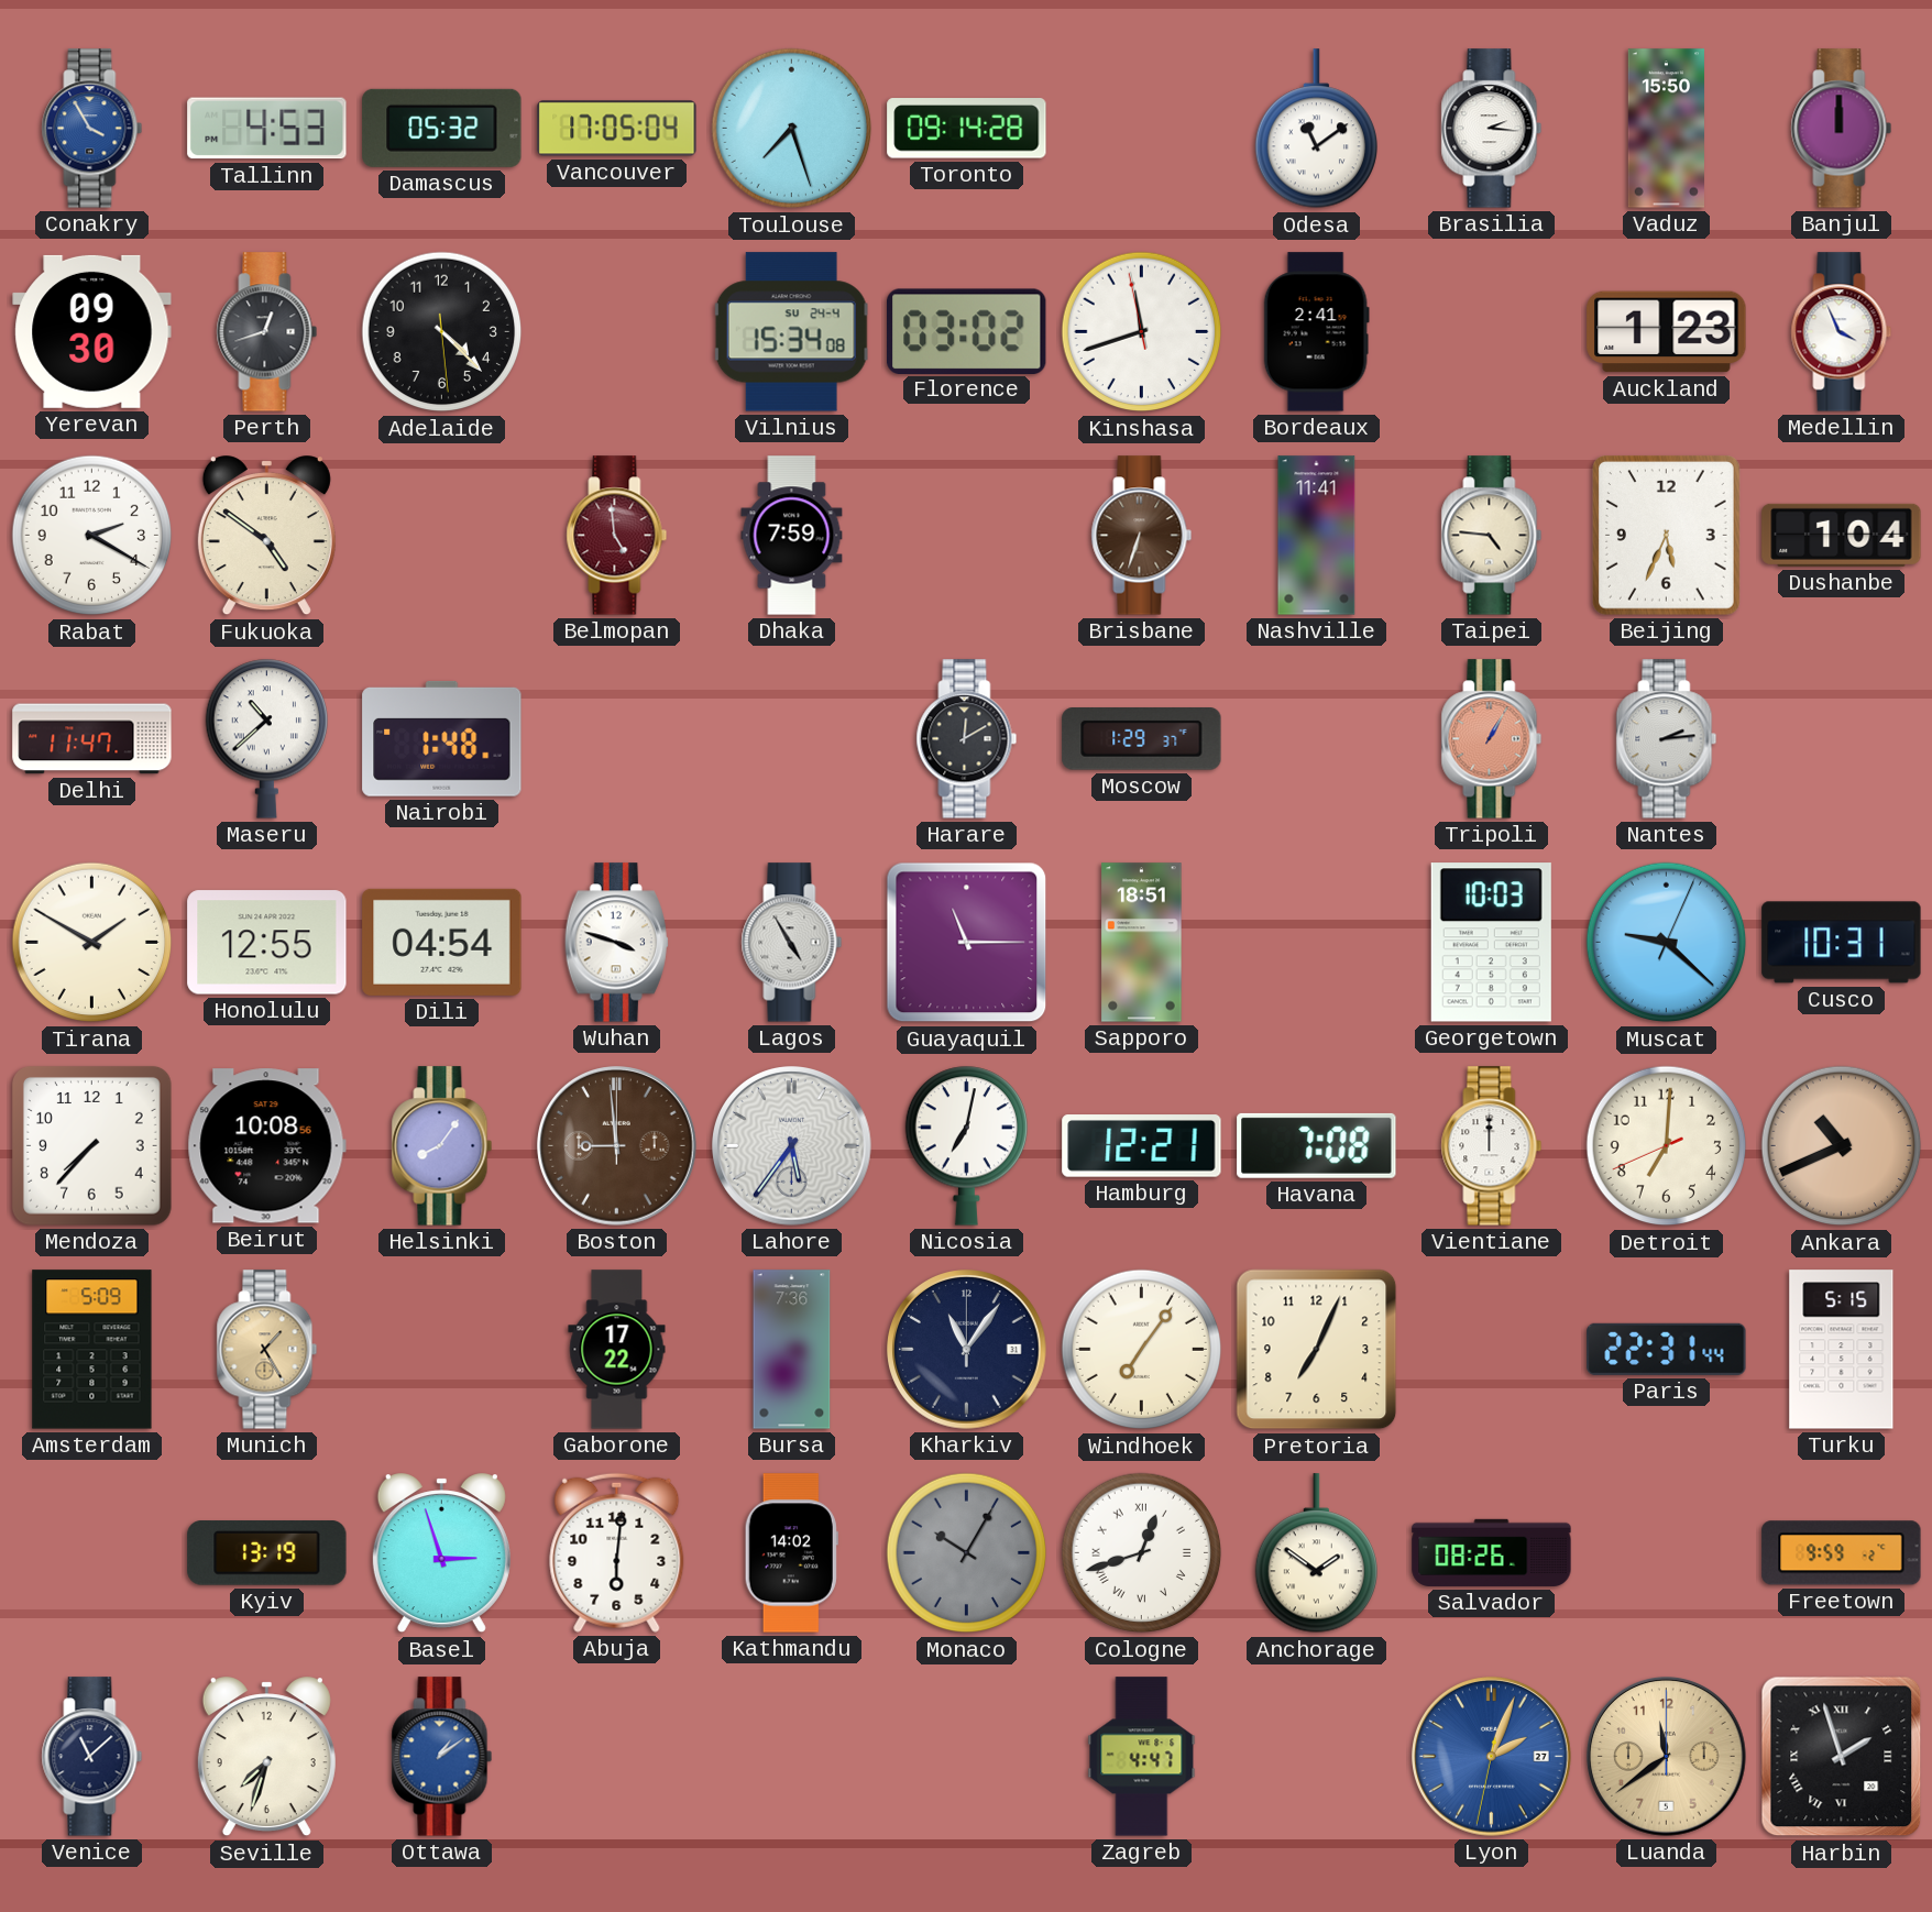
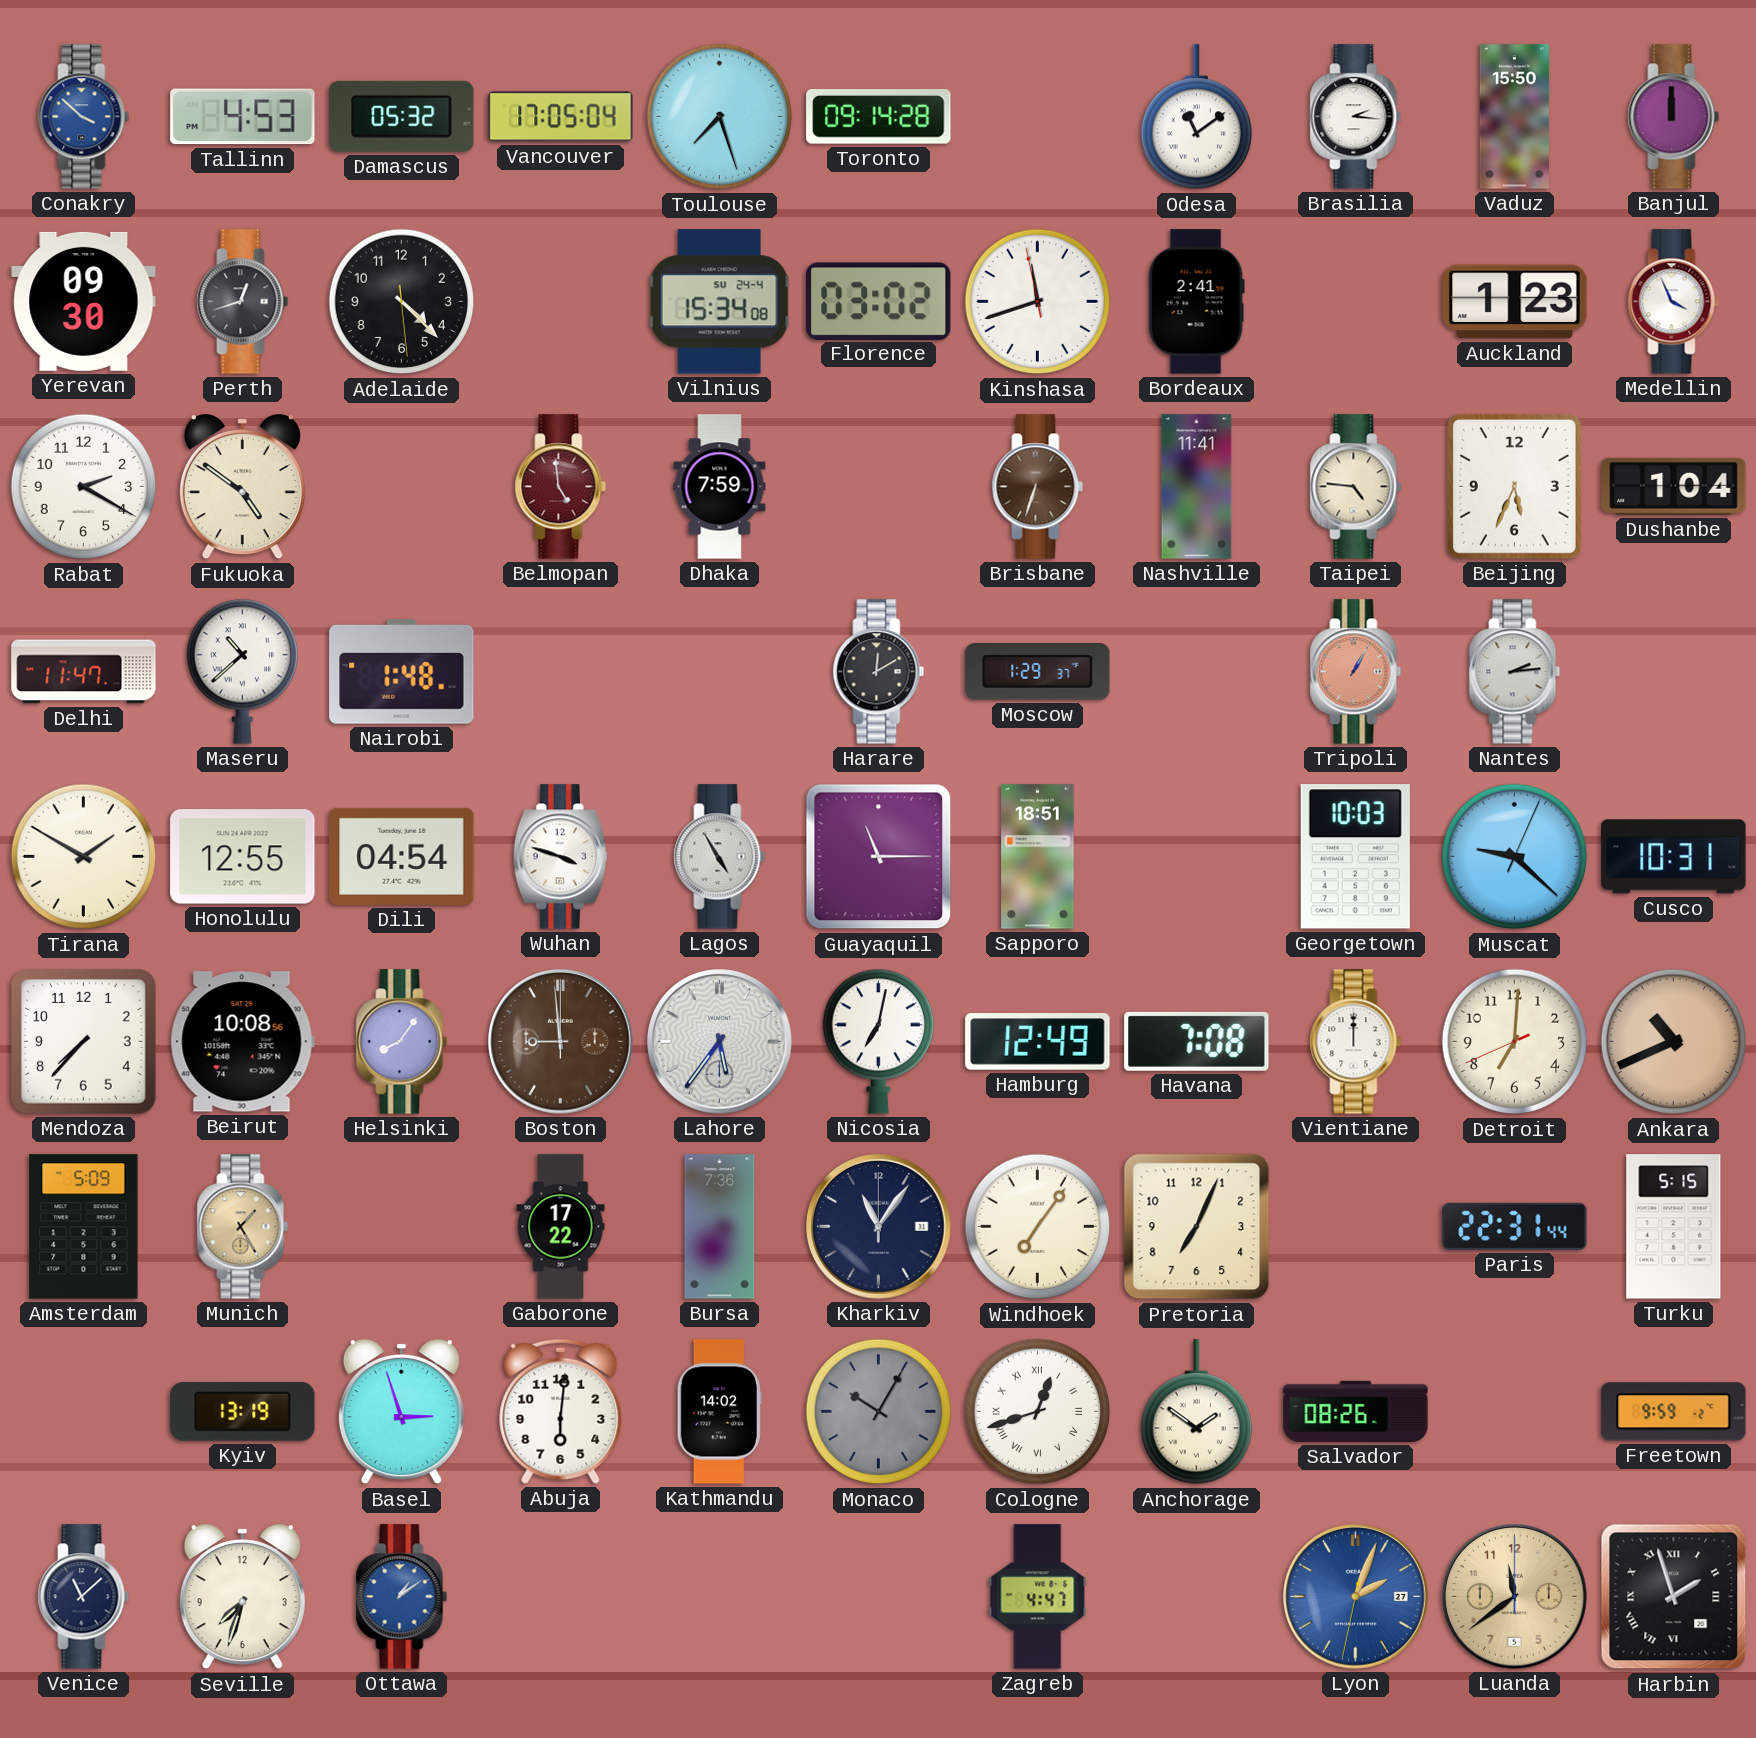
Conakry: 3:55 -> 3:52
Hamburg: 12:21 -> 12:49
